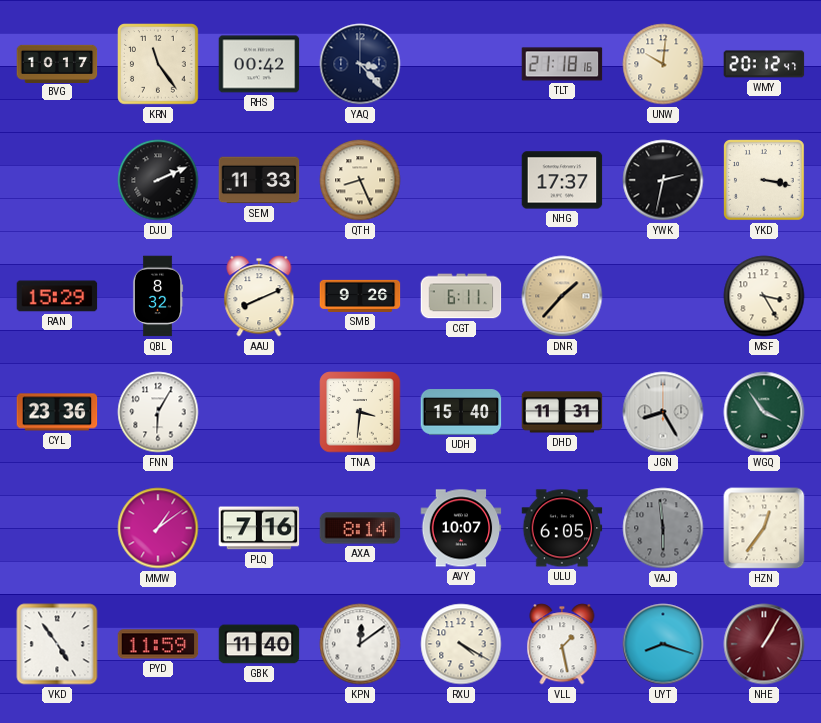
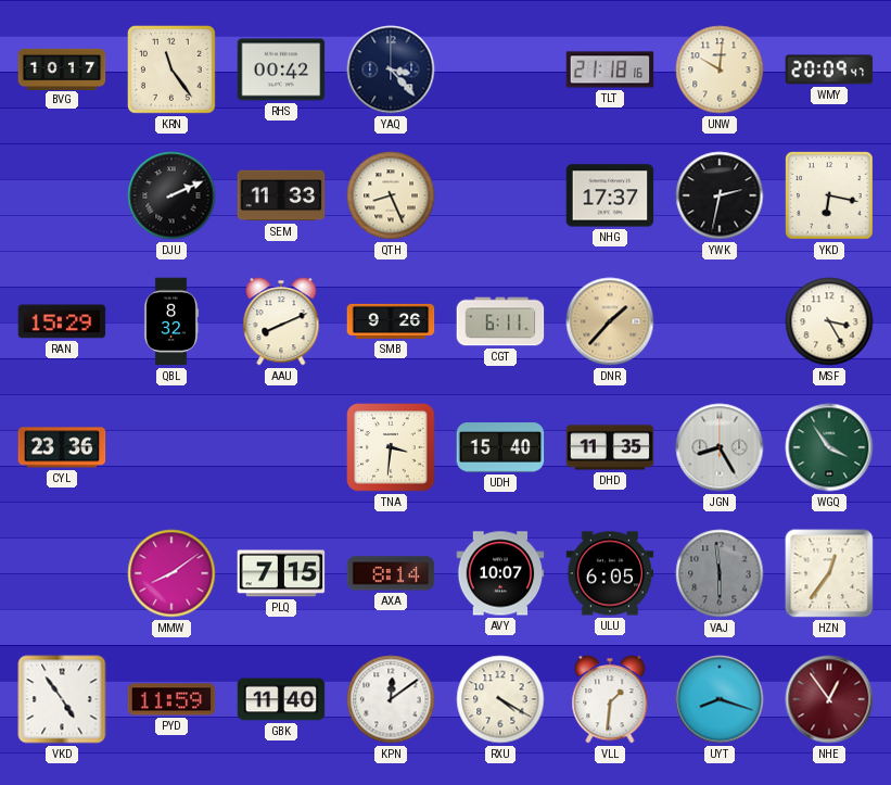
WMY: 20:12 -> 20:09
YKD: 3:17 -> 6:17
FNN: 6:05 -> none
DHD: 11:31 -> 11:35
MMW: 1:09 -> 8:09
PLQ: 7:16 -> 7:15
VLL: 1:28 -> 1:31
NHE: 1:05 -> 12:54
